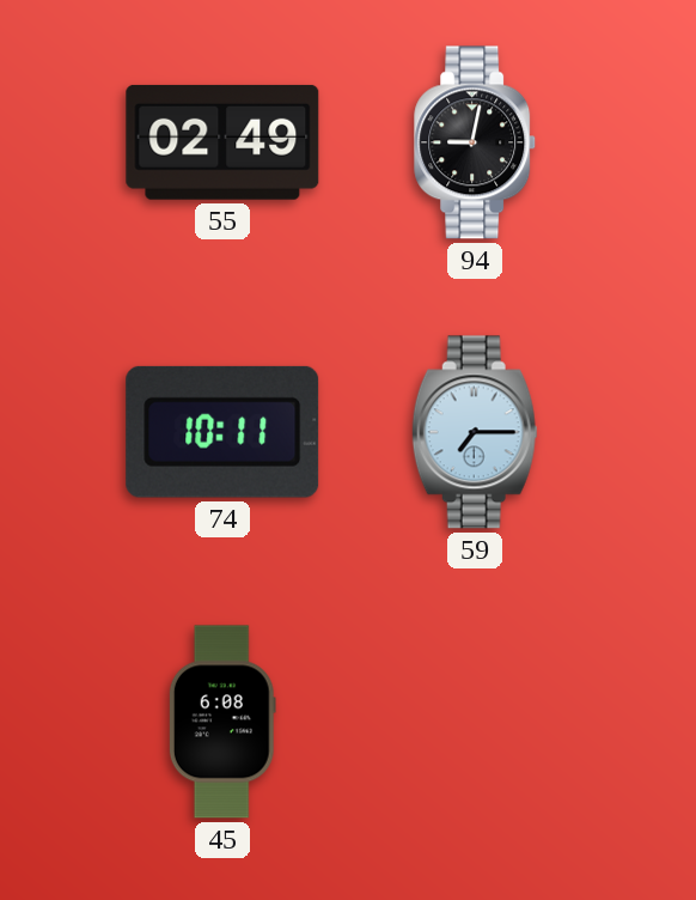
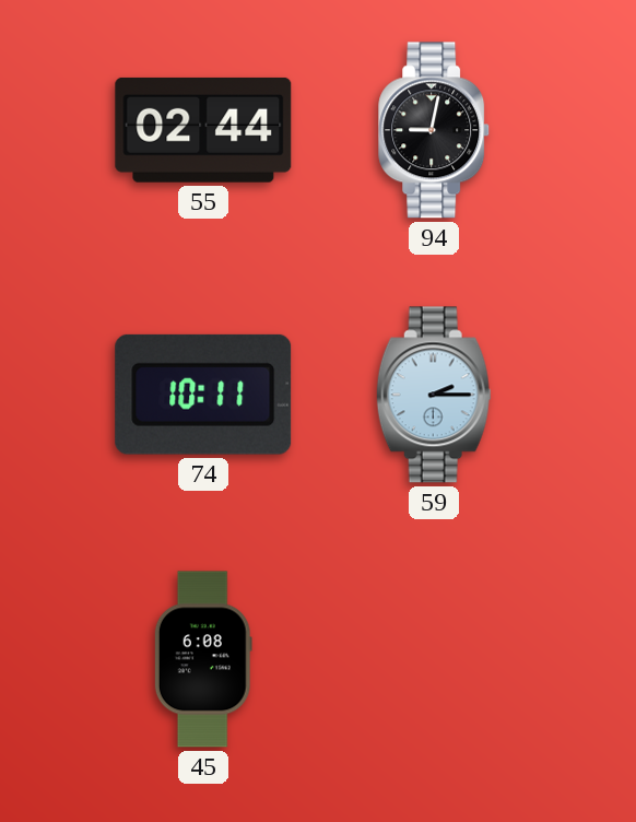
55: 02:49 -> 02:44
59: 7:15 -> 2:15
